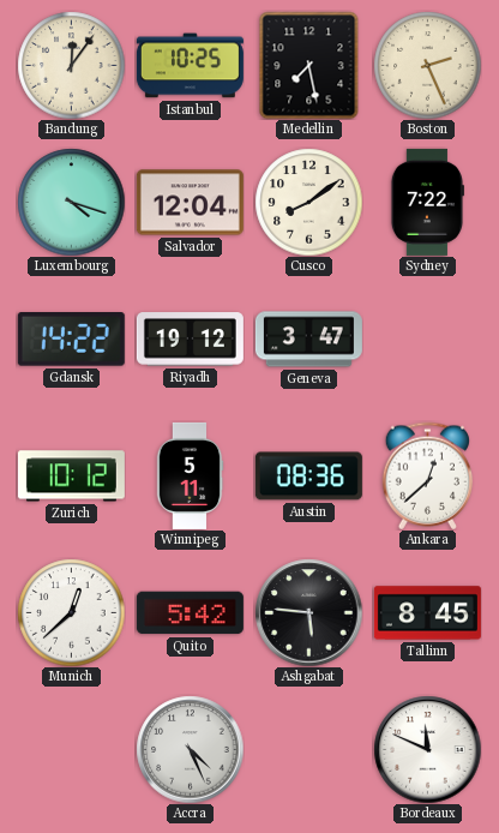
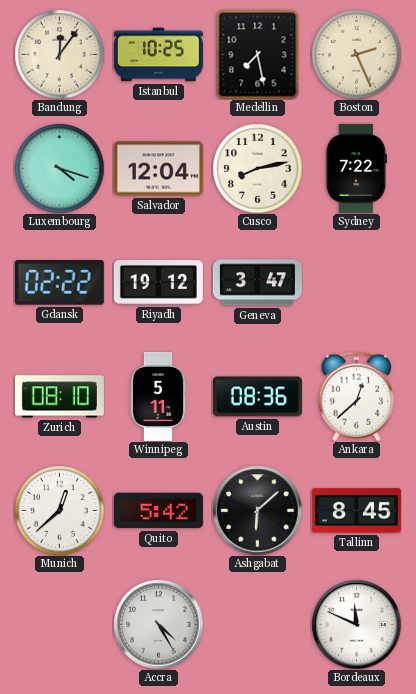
Cusco: 8:09 -> 8:13
Gdansk: 14:22 -> 02:22
Zurich: 10:12 -> 08:10
Ashgabat: 5:46 -> 6:08
Accra: 4:26 -> 4:25
